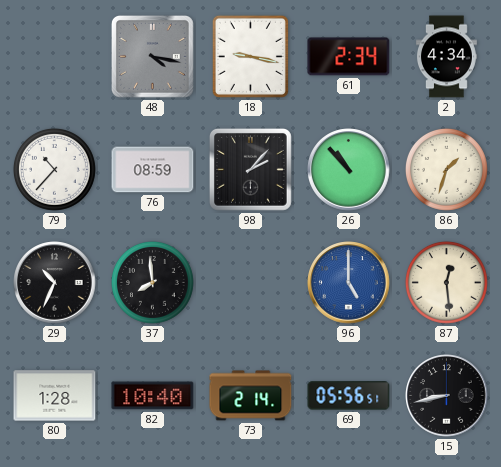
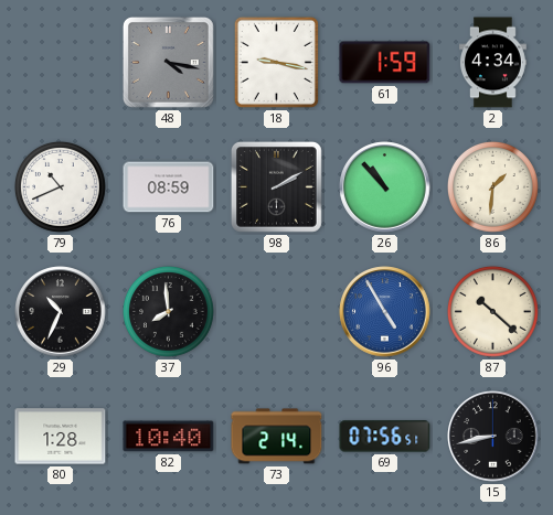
61: 2:34 -> 1:59
79: 10:37 -> 10:41
98: 2:07 -> 2:10
86: 1:33 -> 1:31
96: 5:00 -> 4:55
87: 12:29 -> 10:22
69: 05:56 -> 07:56
